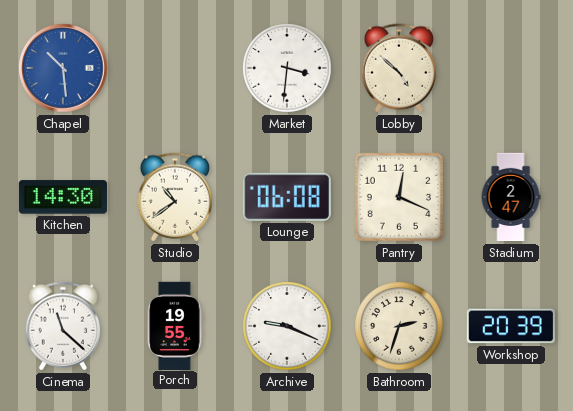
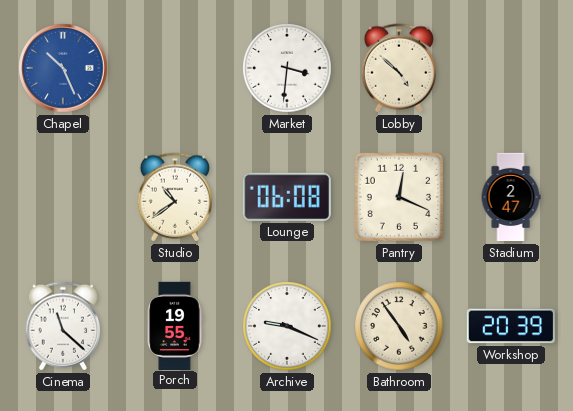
Chapel: 10:29 -> 10:26
Kitchen: 14:30 -> none
Bathroom: 2:33 -> 4:54
